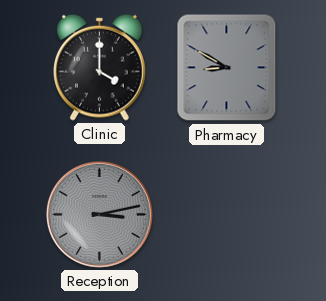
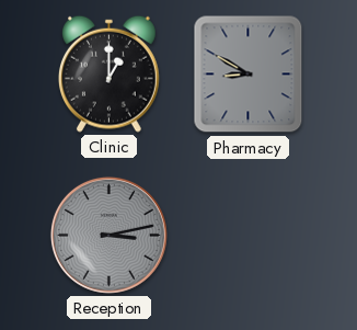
Clinic: 4:00 -> 1:00
